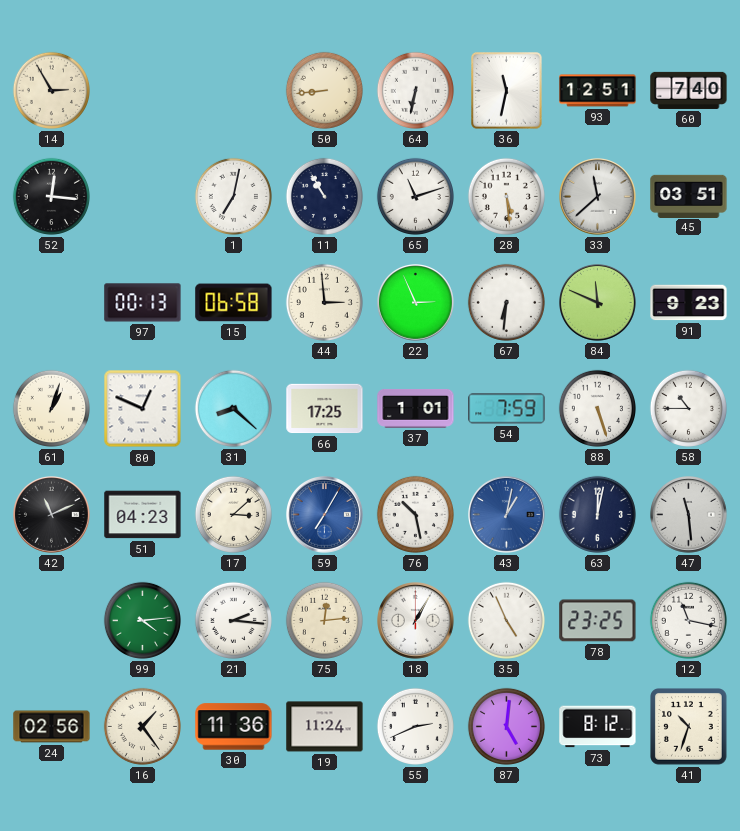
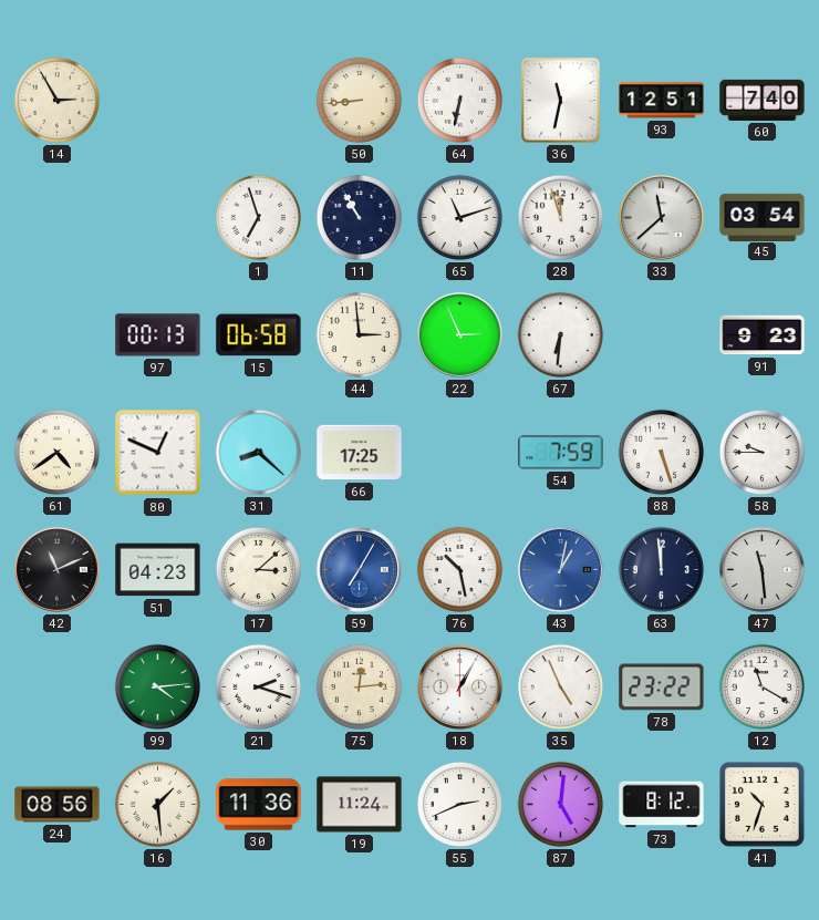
52: 12:16 -> none
1: 7:02 -> 6:57
28: 5:29 -> 11:57
45: 03:51 -> 03:54
84: 11:49 -> none
61: 1:03 -> 4:39
37: 1:01 -> none
58: 10:45 -> 9:45
63: 12:02 -> 11:59
21: 2:16 -> 2:18
78: 23:25 -> 23:22
12: 11:17 -> 11:20
24: 02:56 -> 08:56
16: 1:24 -> 1:29
